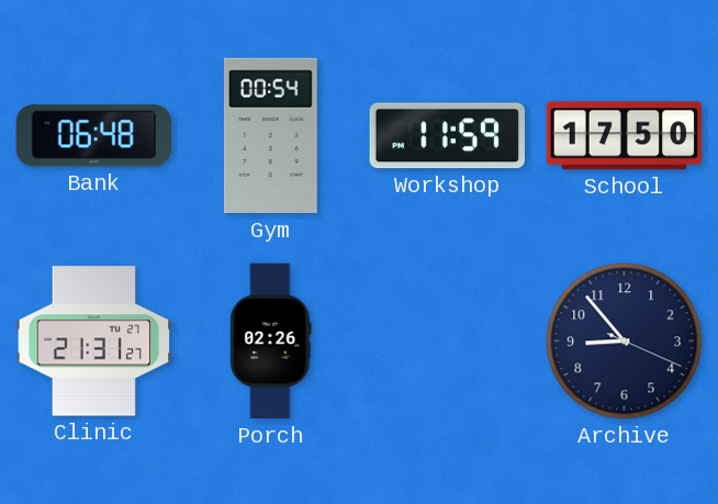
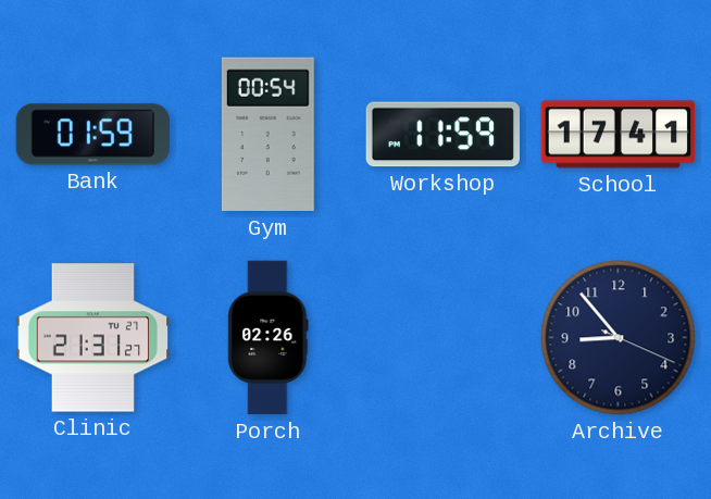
Bank: 06:48 -> 01:59
School: 17:50 -> 17:41
